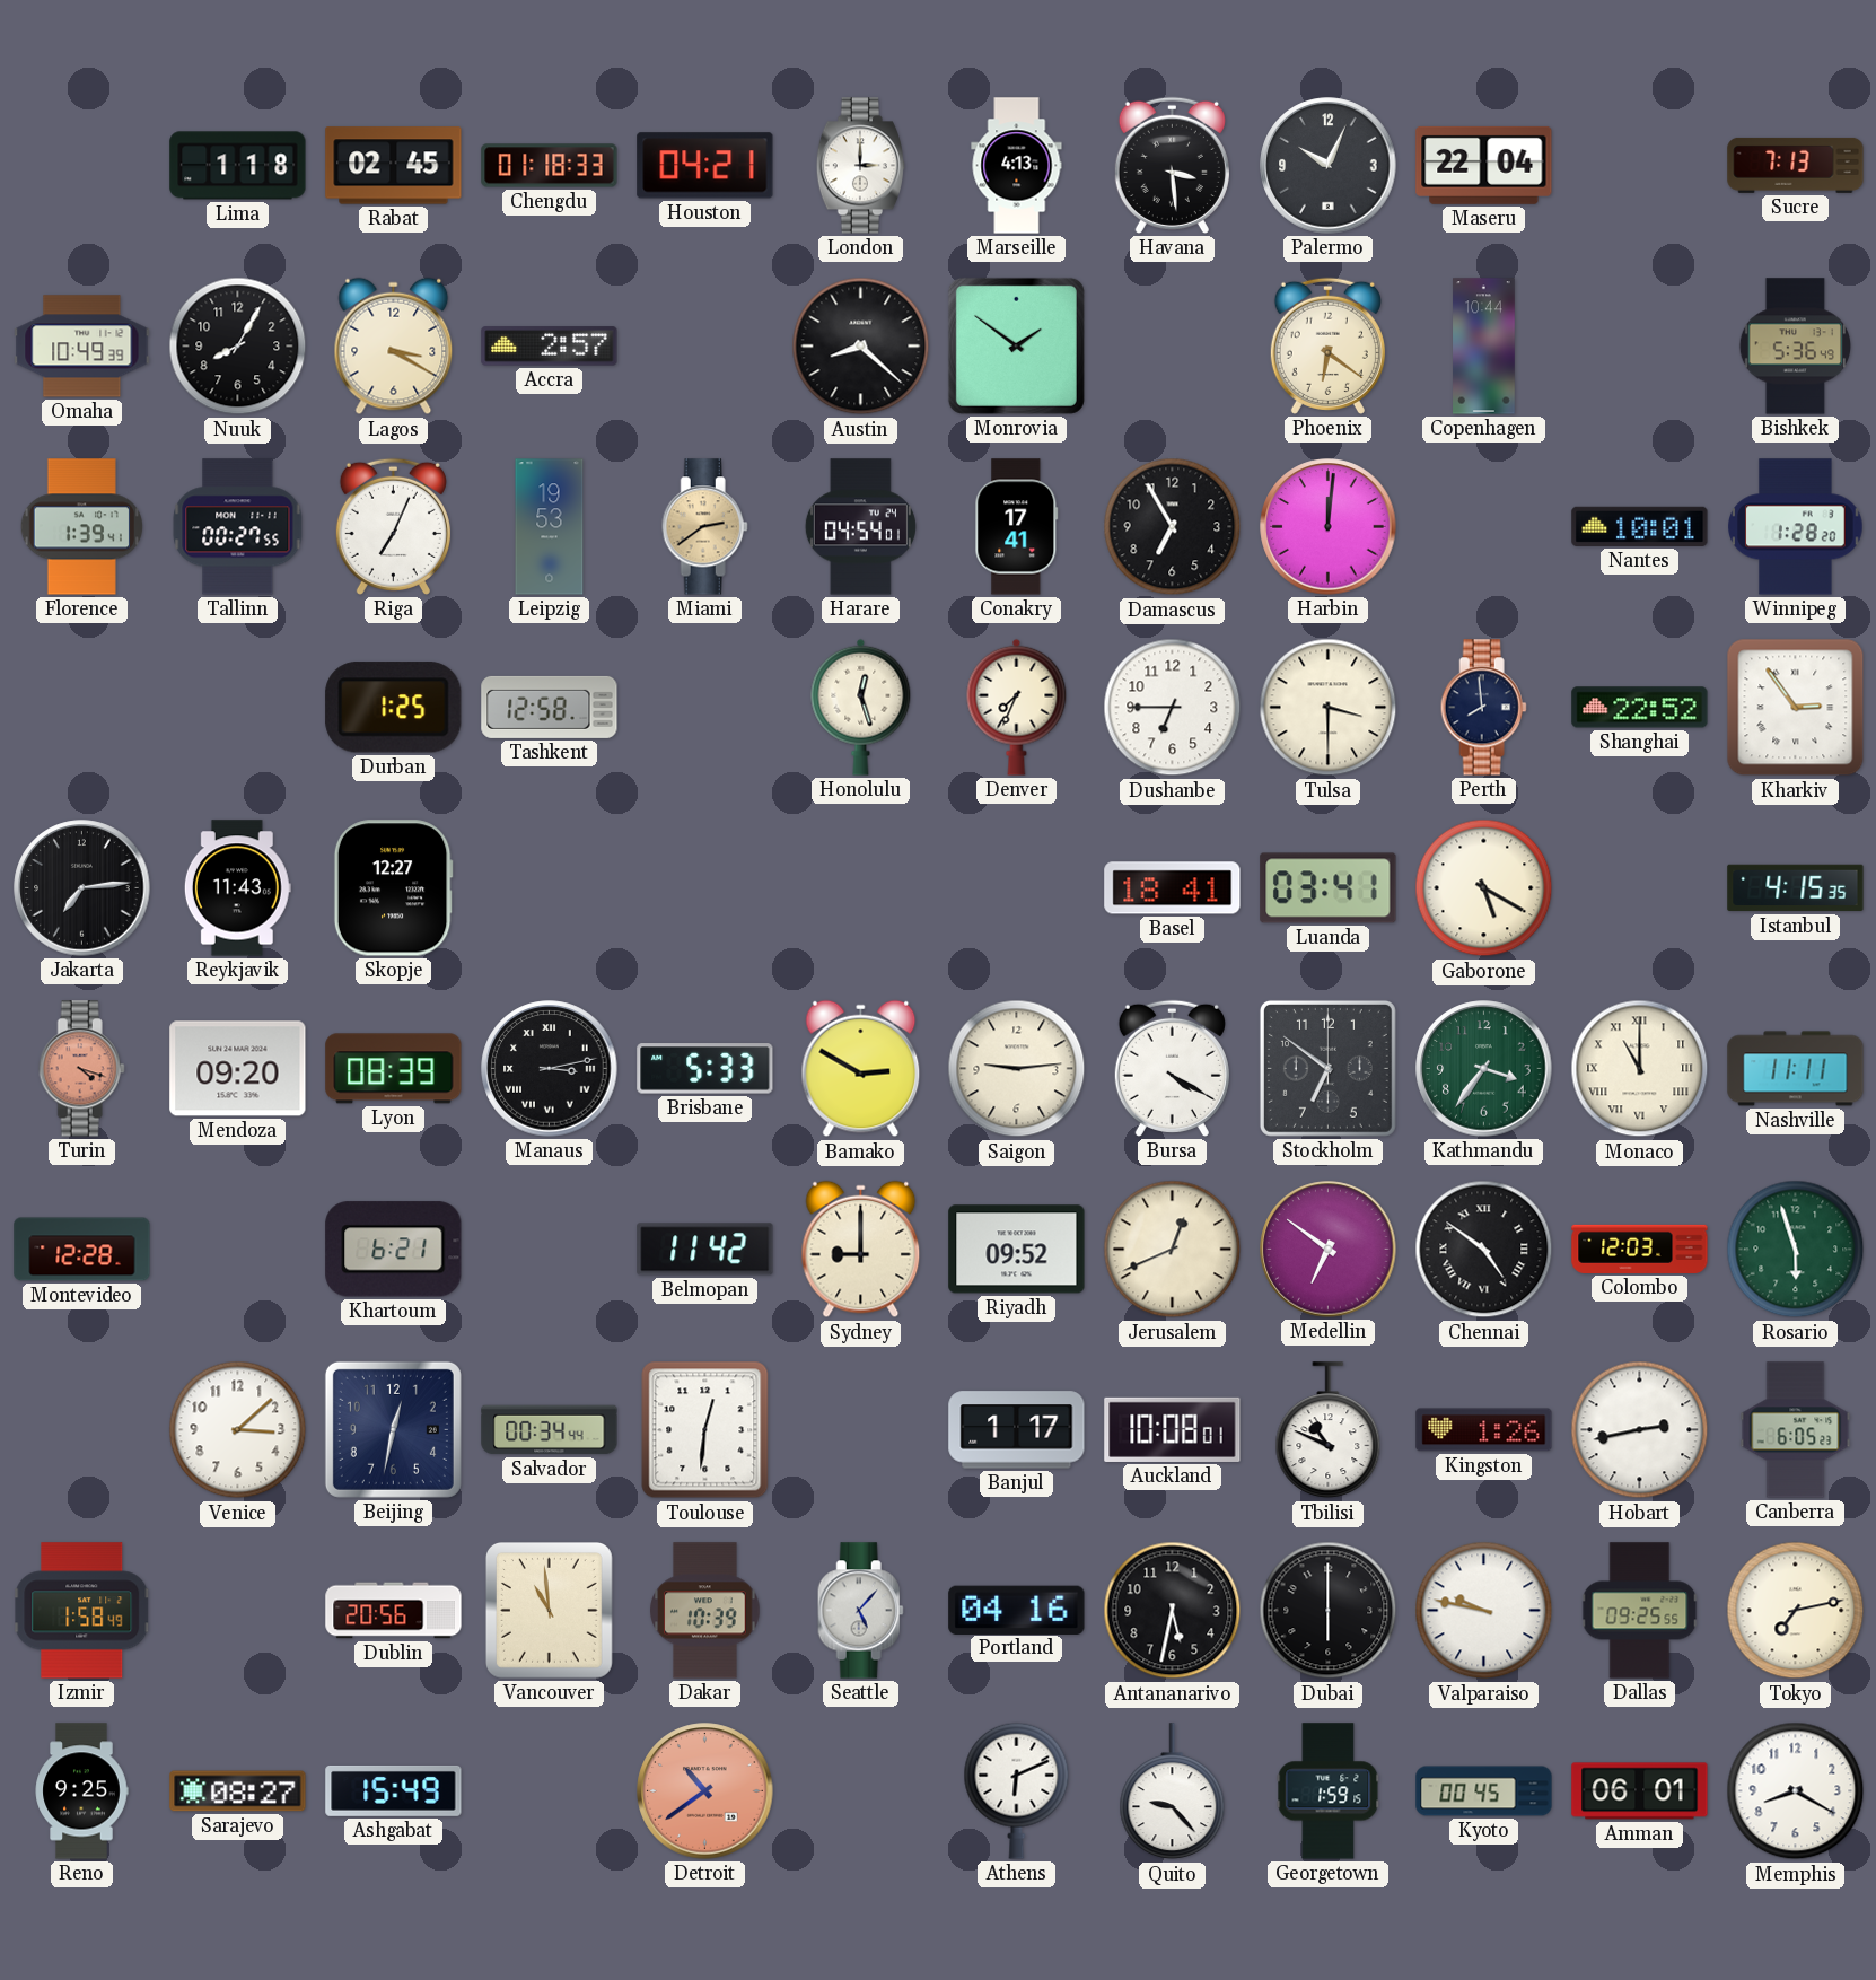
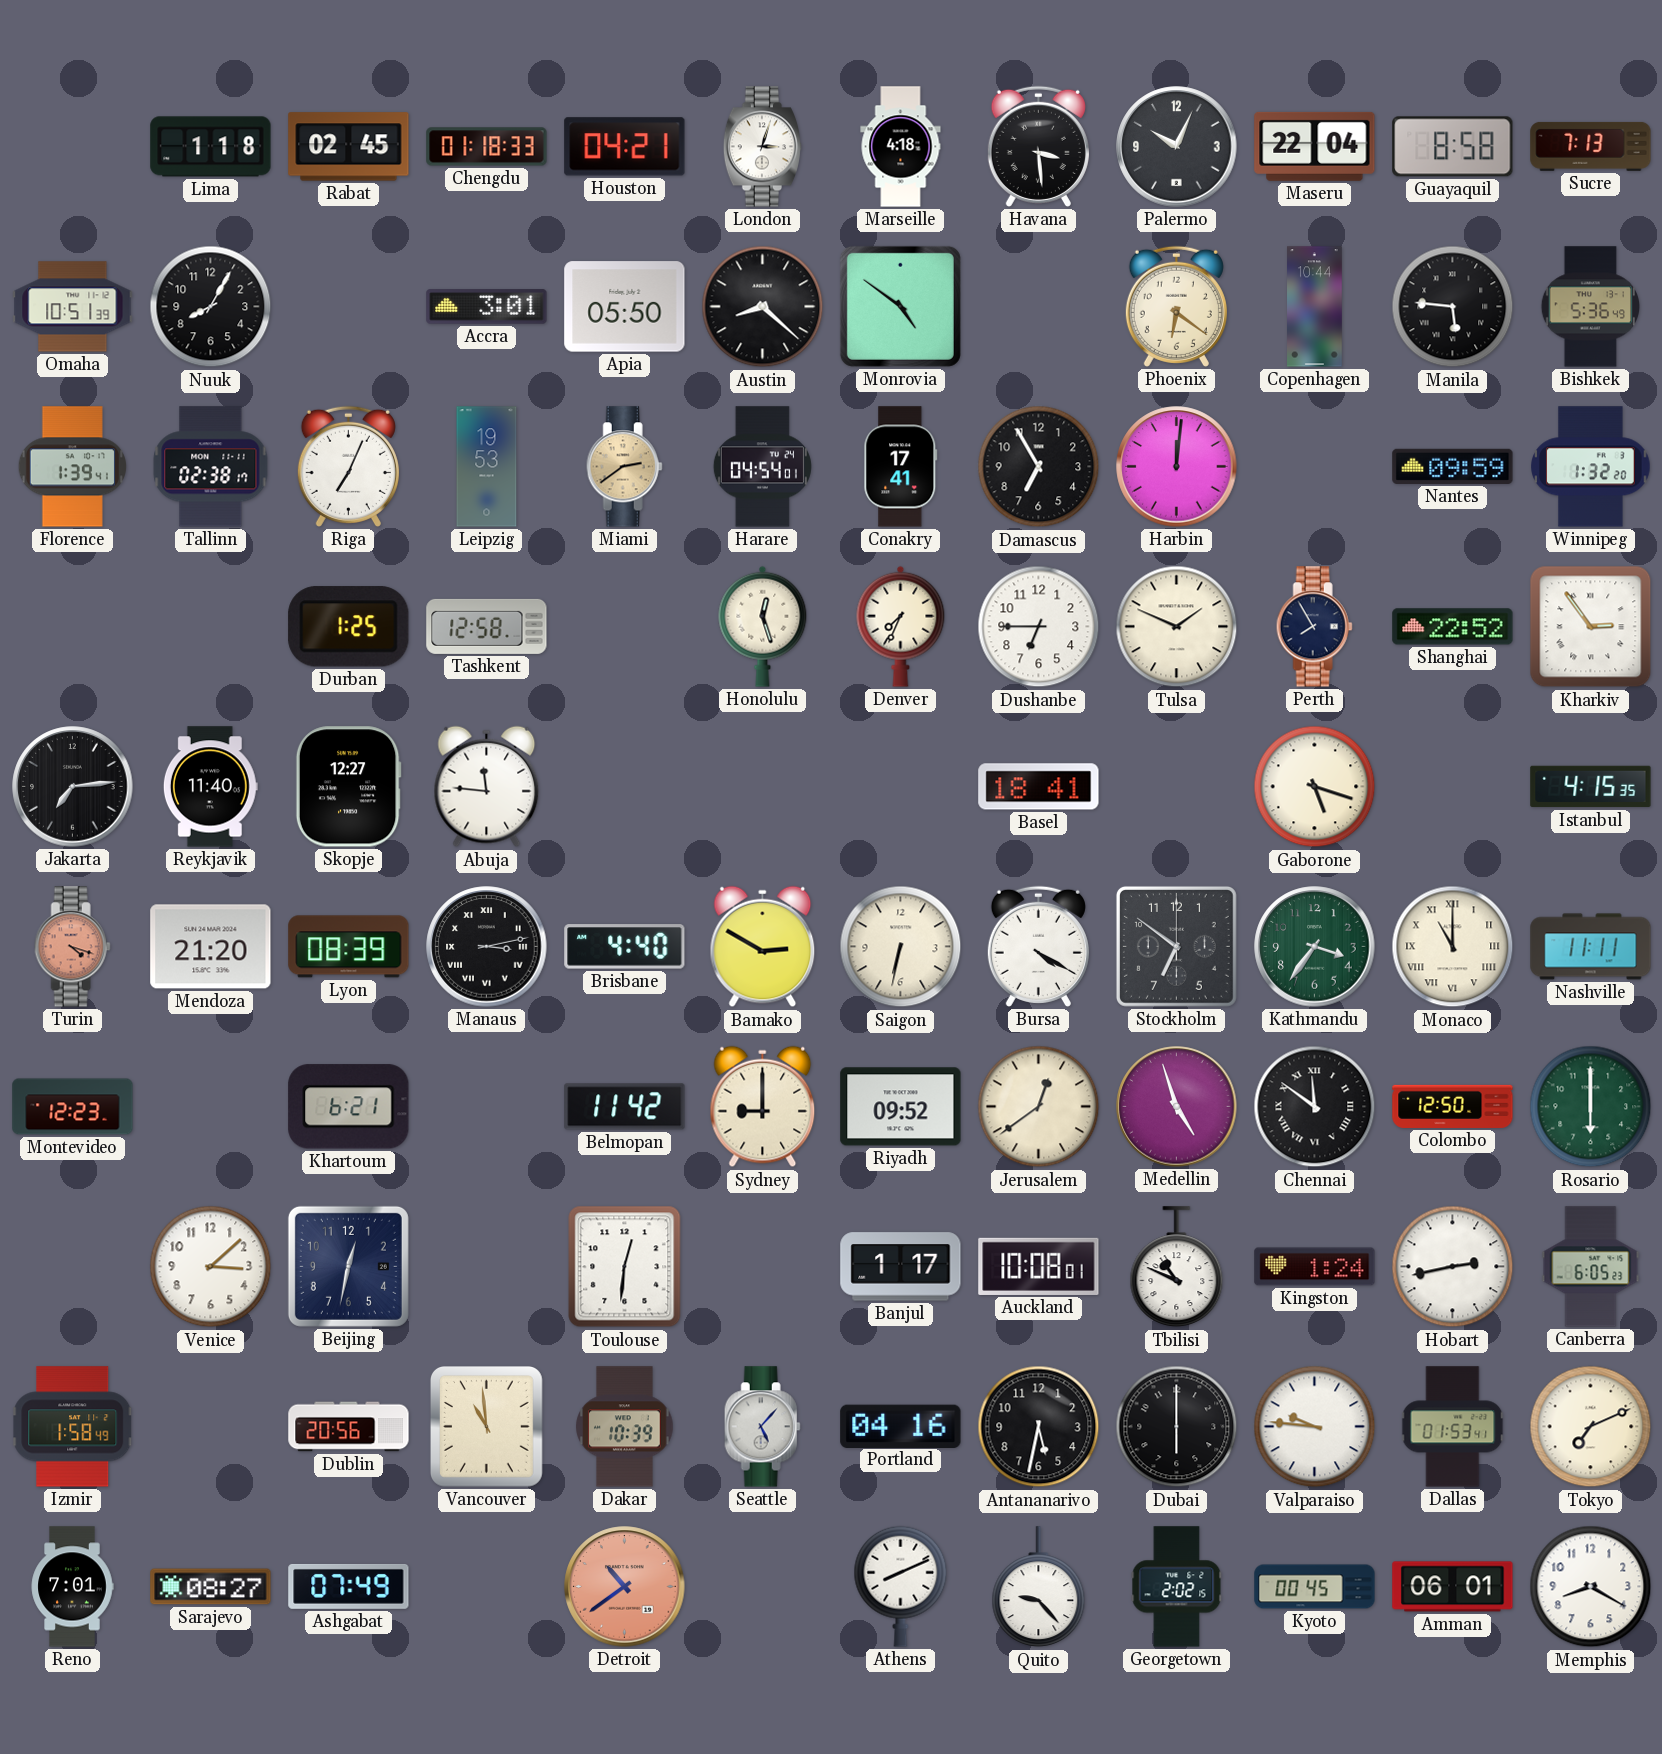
London: 3:00 -> 3:03
Marseille: 4:13 -> 4:18
Guayaquil: none -> 8:58
Omaha: 10:49 -> 10:51
Lagos: 3:20 -> none
Accra: 2:57 -> 3:01
Apia: none -> 05:50
Monrovia: 1:51 -> 4:51
Manila: none -> 5:46
Tallinn: 00:27 -> 02:38
Nantes: 10:01 -> 09:59
Winnipeg: 1:28 -> 1:32
Tulsa: 3:30 -> 1:49
Perth: 7:59 -> 7:55
Reykjavik: 11:43 -> 11:40
Abuja: none -> 11:46
Luanda: 03:41 -> none
Gaborone: 5:20 -> 5:18
Mendoza: 09:20 -> 21:20
Brisbane: 5:33 -> 4:40
Saigon: 9:14 -> 6:32
Montevideo: 12:28 -> 12:23
Jerusalem: 12:41 -> 12:39
Medellin: 6:51 -> 4:57
Chennai: 4:51 -> 11:51
Colombo: 12:03 -> 12:50
Rosario: 5:57 -> 6:00
Salvador: 00:34 -> none
Kingston: 1:26 -> 1:24
Valparaiso: 9:47 -> 9:46
Dallas: 09:25 -> 01:53
Tokyo: 7:13 -> 7:11
Reno: 9:25 -> 7:01
Ashgabat: 15:49 -> 07:49
Athens: 6:11 -> 8:11
Georgetown: 1:59 -> 2:02
